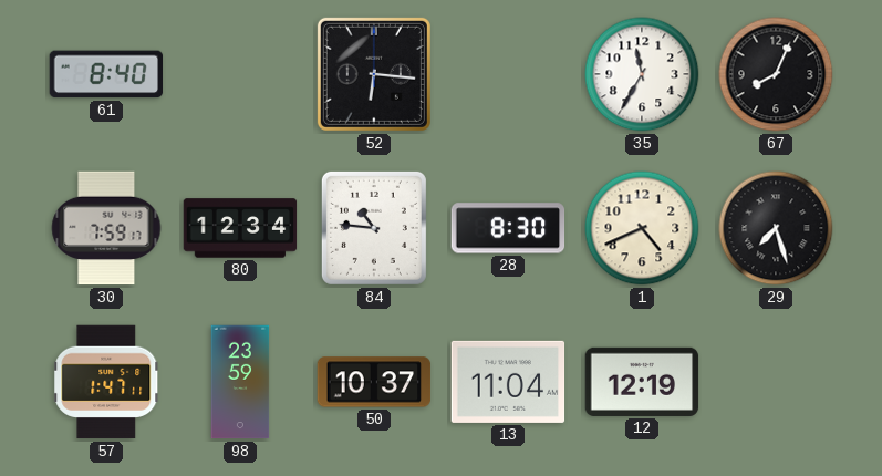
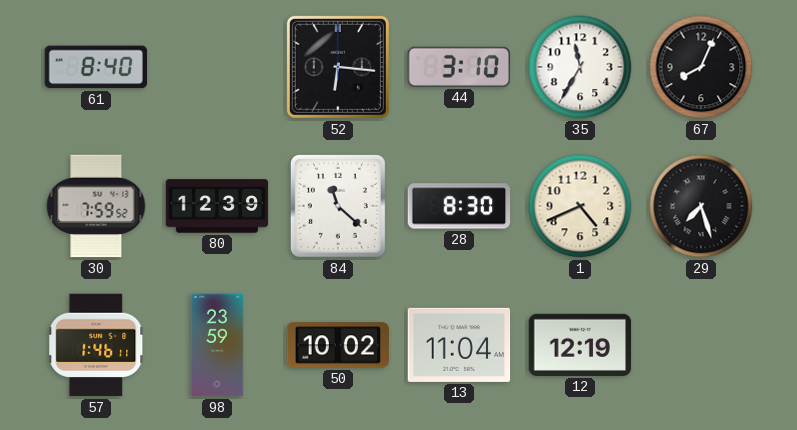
44: none -> 3:10
30: 7:59:17 -> 7:59:52
80: 12:34 -> 12:39
84: 10:46 -> 11:22
57: 1:47 -> 1:46
50: 10:37 -> 10:02
